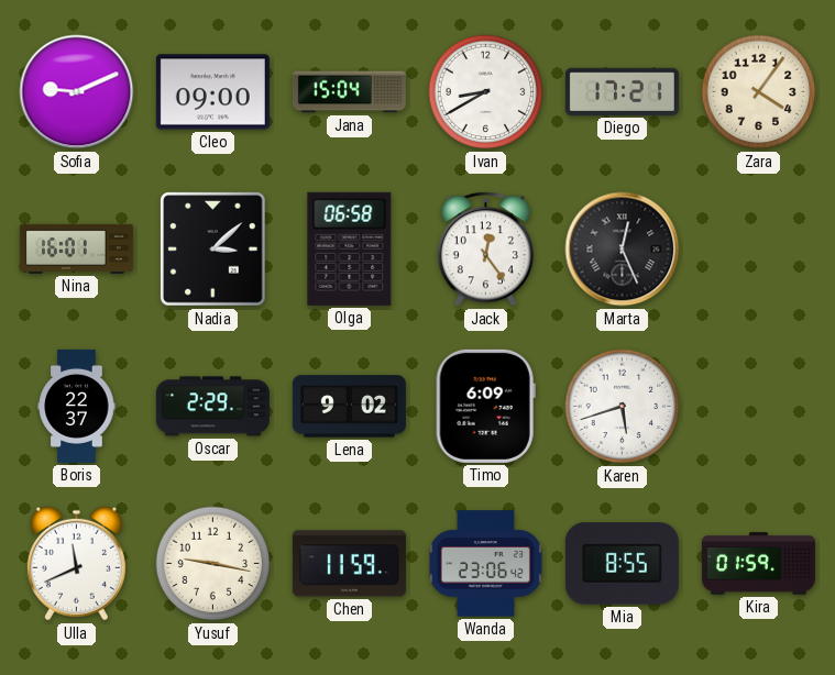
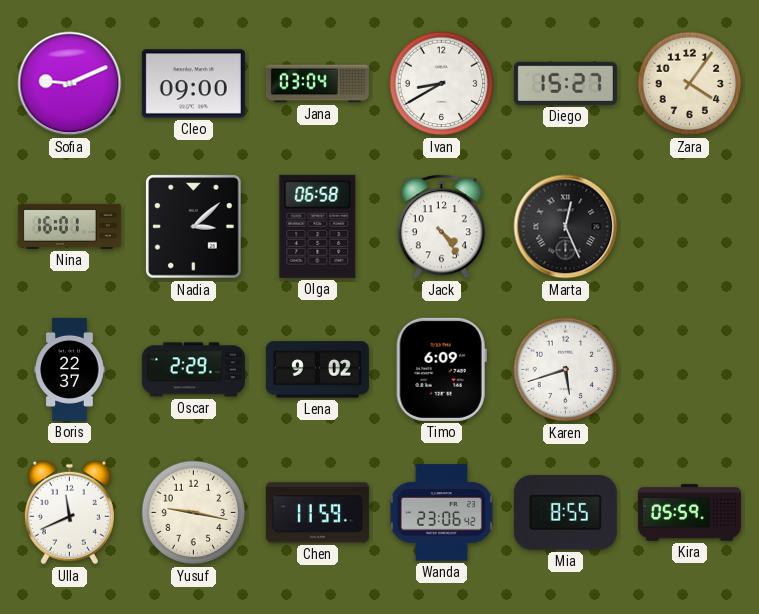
Jana: 15:04 -> 03:04
Diego: 17:21 -> 15:27
Jack: 12:24 -> 4:24
Kira: 01:59 -> 05:59
